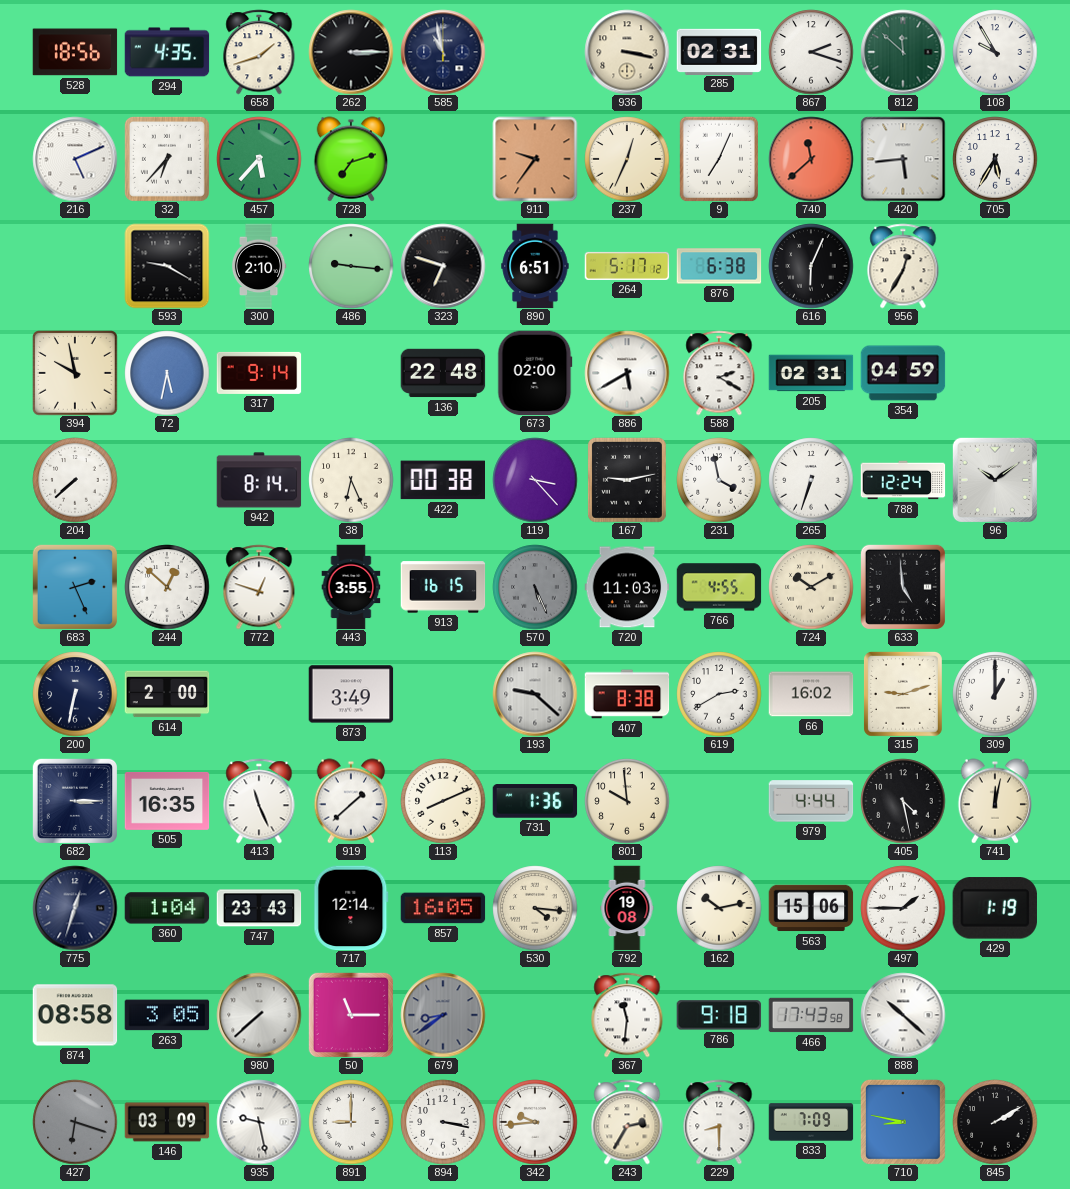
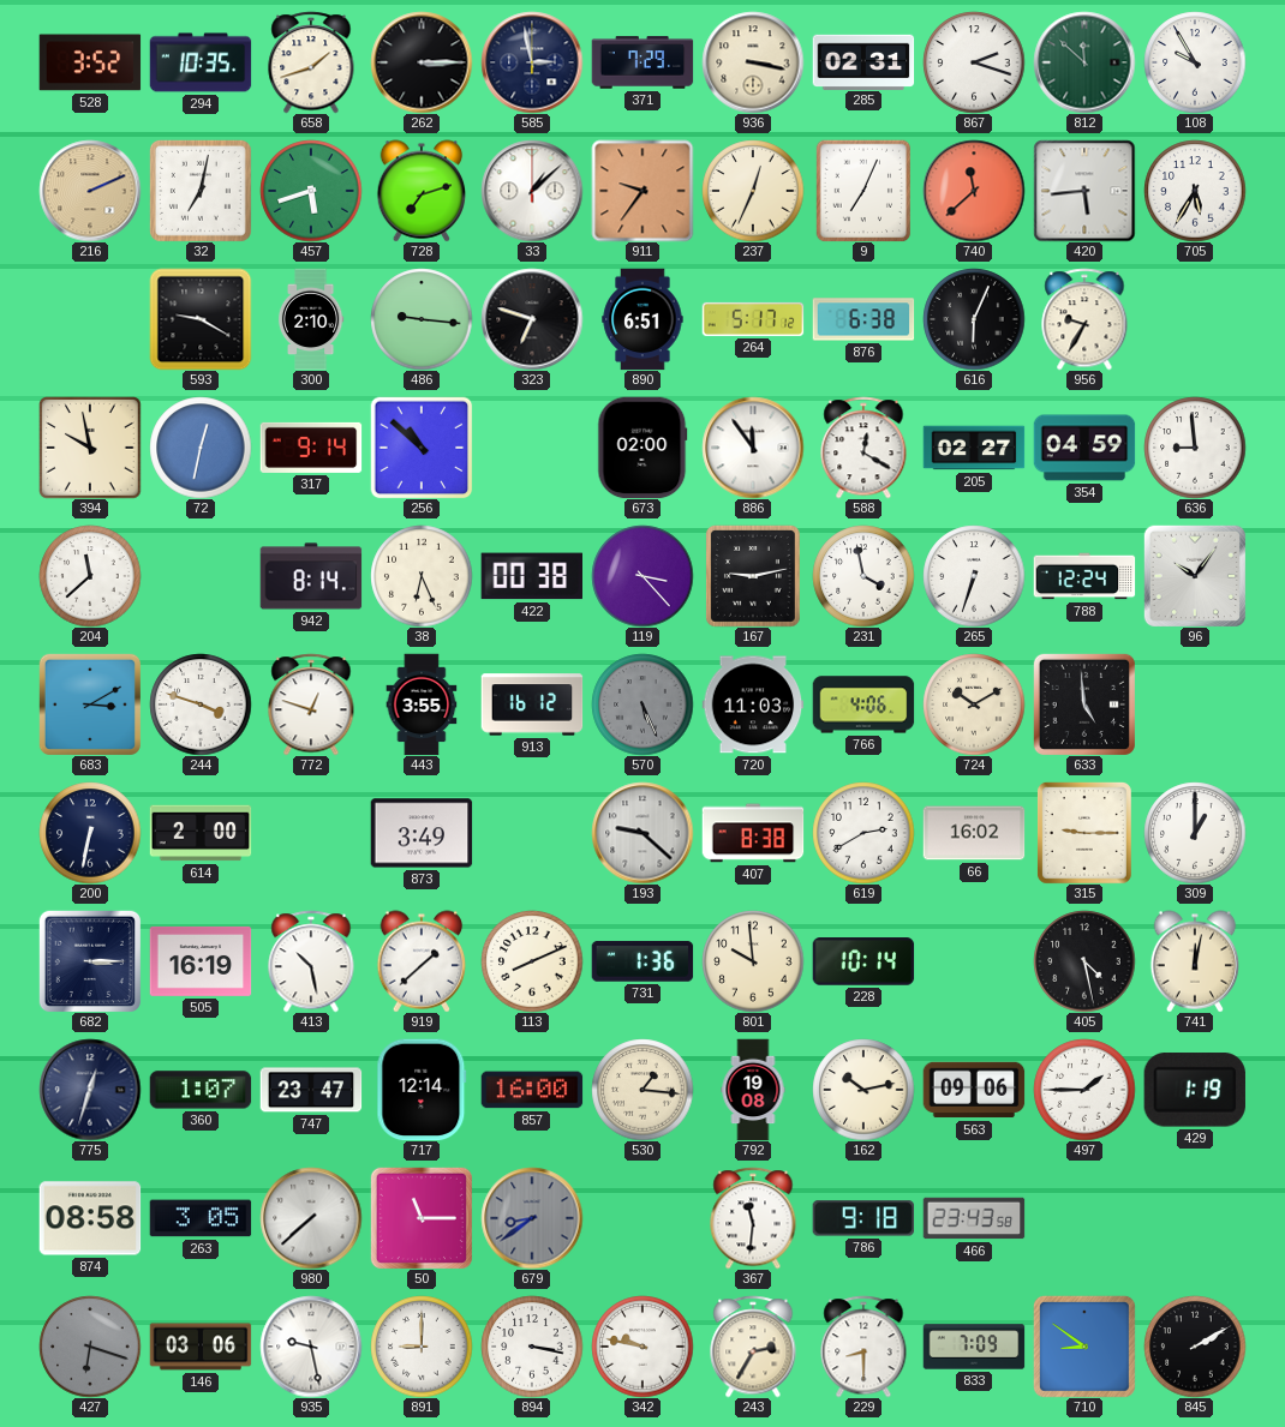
528: 18:56 -> 3:52
294: 4:35 -> 10:35
585: 10:58 -> 2:58
371: none -> 7:29
216: 5:11 -> 2:11
216 dial: white -> champagne
32: 6:37 -> 7:02
457: 5:37 -> 5:42
33: none -> 1:08
956: 12:35 -> 9:35
72: 5:32 -> 12:32
256: none -> 10:52
136: 22:48 -> none
886: 5:40 -> 11:54
588: 2:20 -> 12:20
205: 02:31 -> 02:27
636: none -> 8:59
204: 7:38 -> 11:38
96: 10:09 -> 10:06
683: 2:26 -> 3:10
244: 12:52 -> 3:48
913: 16:15 -> 16:12
766: 4:55 -> 4:06
315: 9:12 -> 9:15
505: 16:35 -> 16:19
413: 11:26 -> 10:28
228: none -> 10:14
979: 4:44 -> none
360: 1:04 -> 1:07
747: 23:43 -> 23:47
857: 16:05 -> 16:00
530: 4:16 -> 1:16
563: 15:06 -> 09:06
466: 17:43 -> 23:43
888: 10:22 -> none
146: 03:09 -> 03:06
342: 9:44 -> 9:47
710: 8:47 -> 8:51
